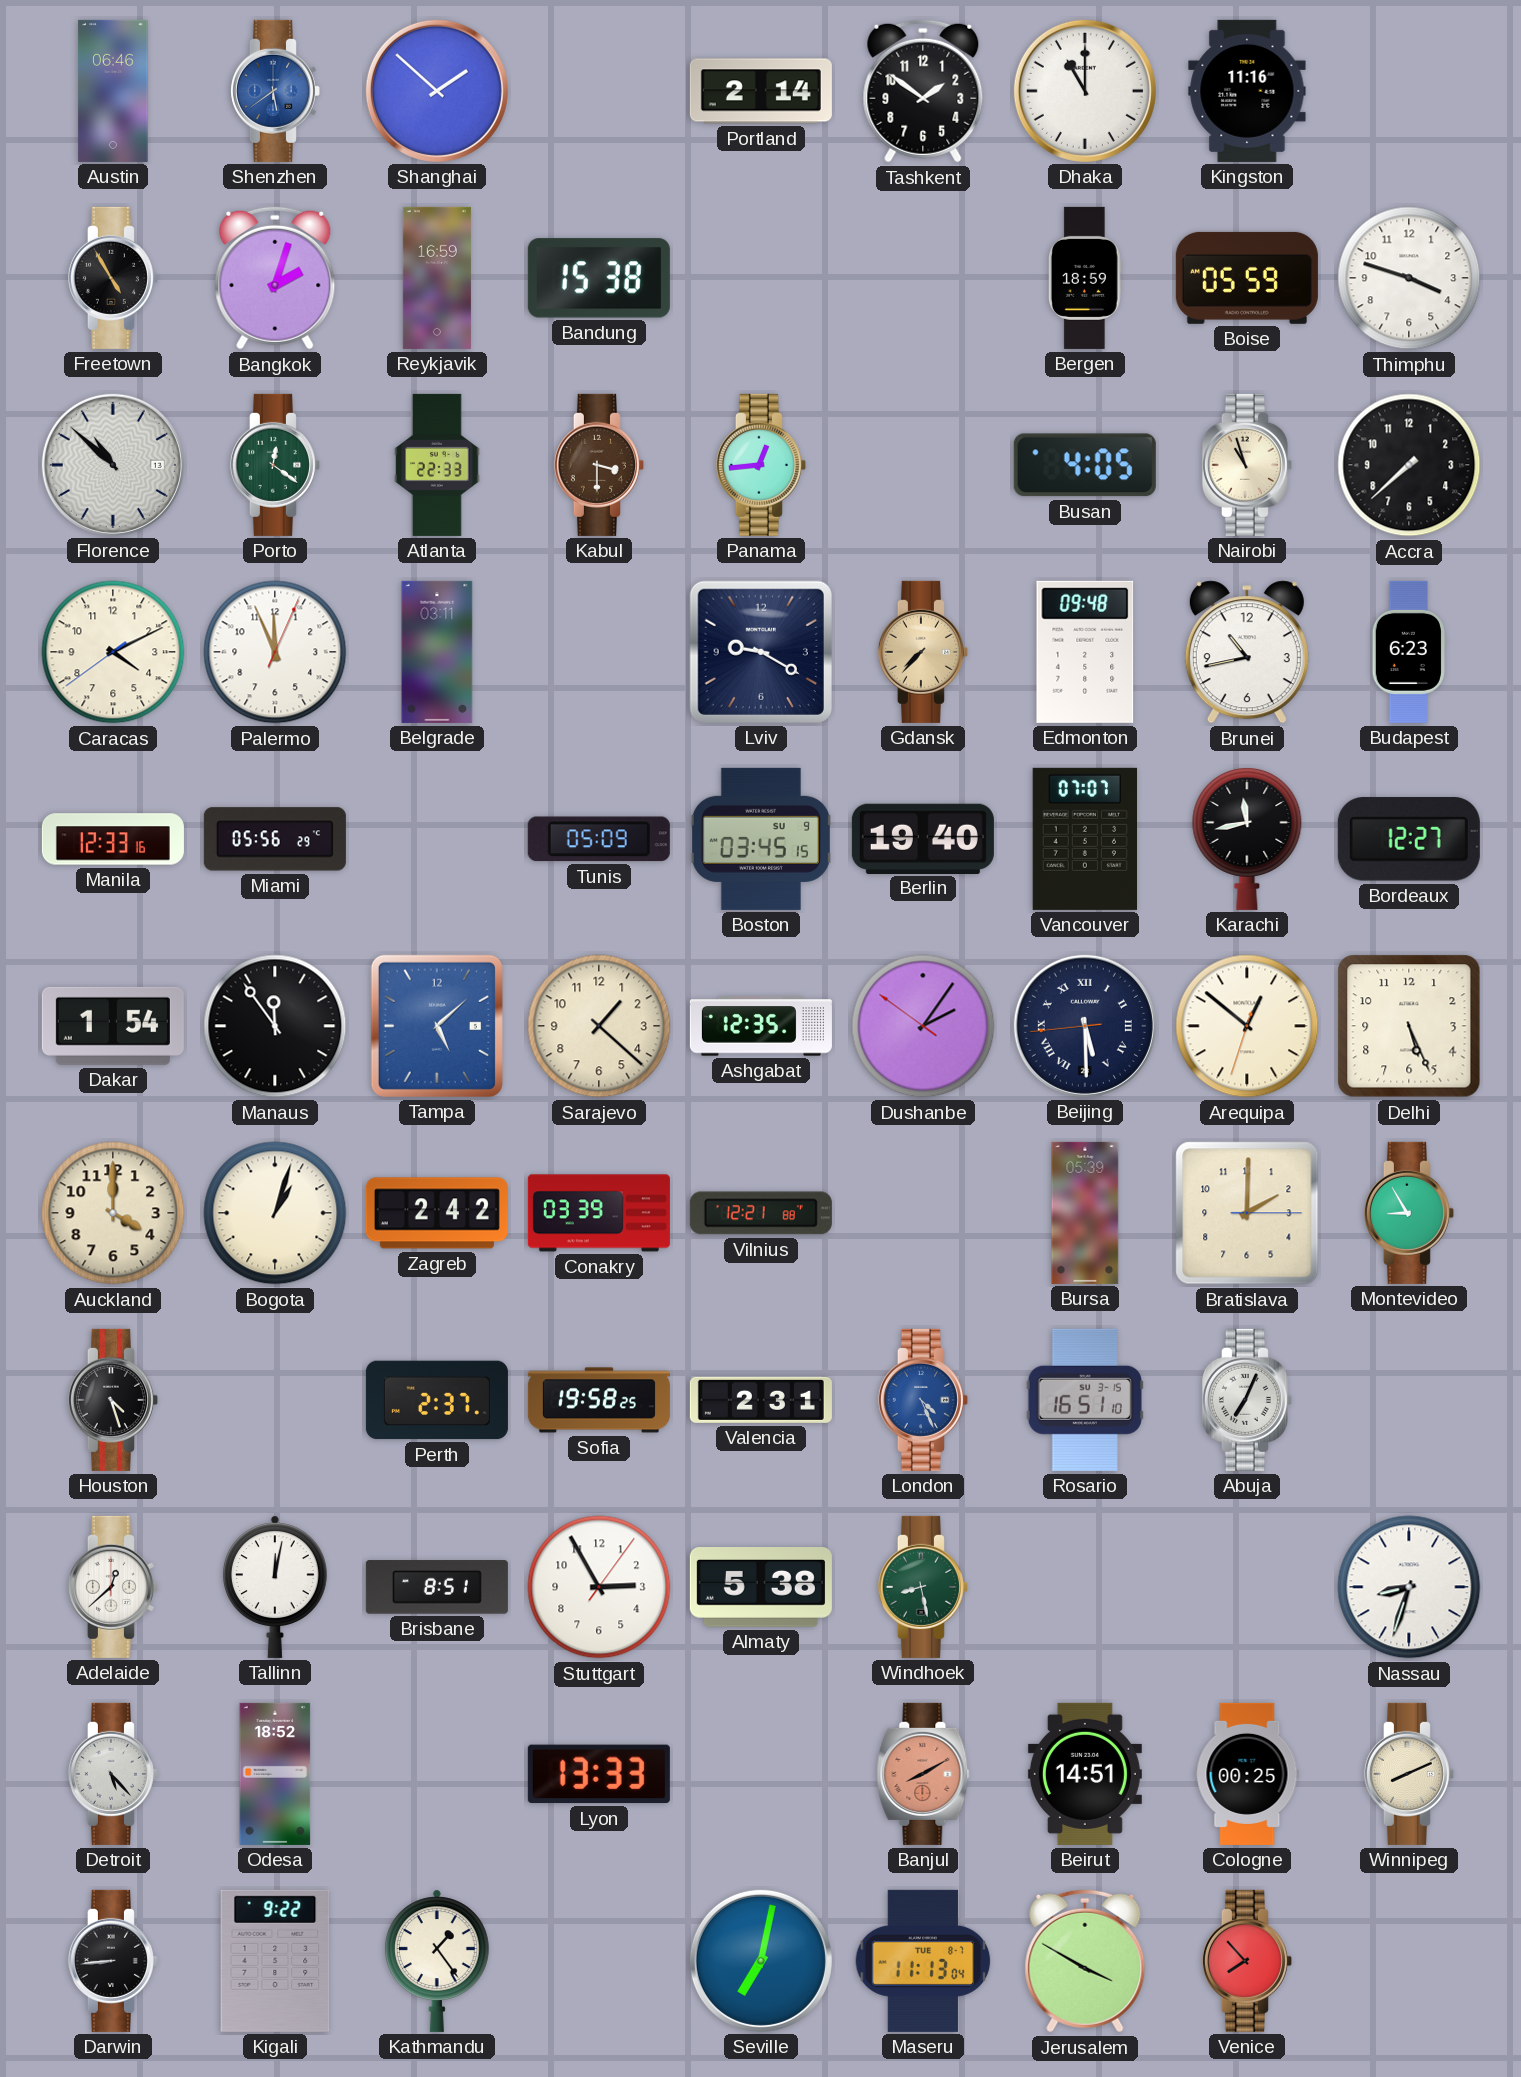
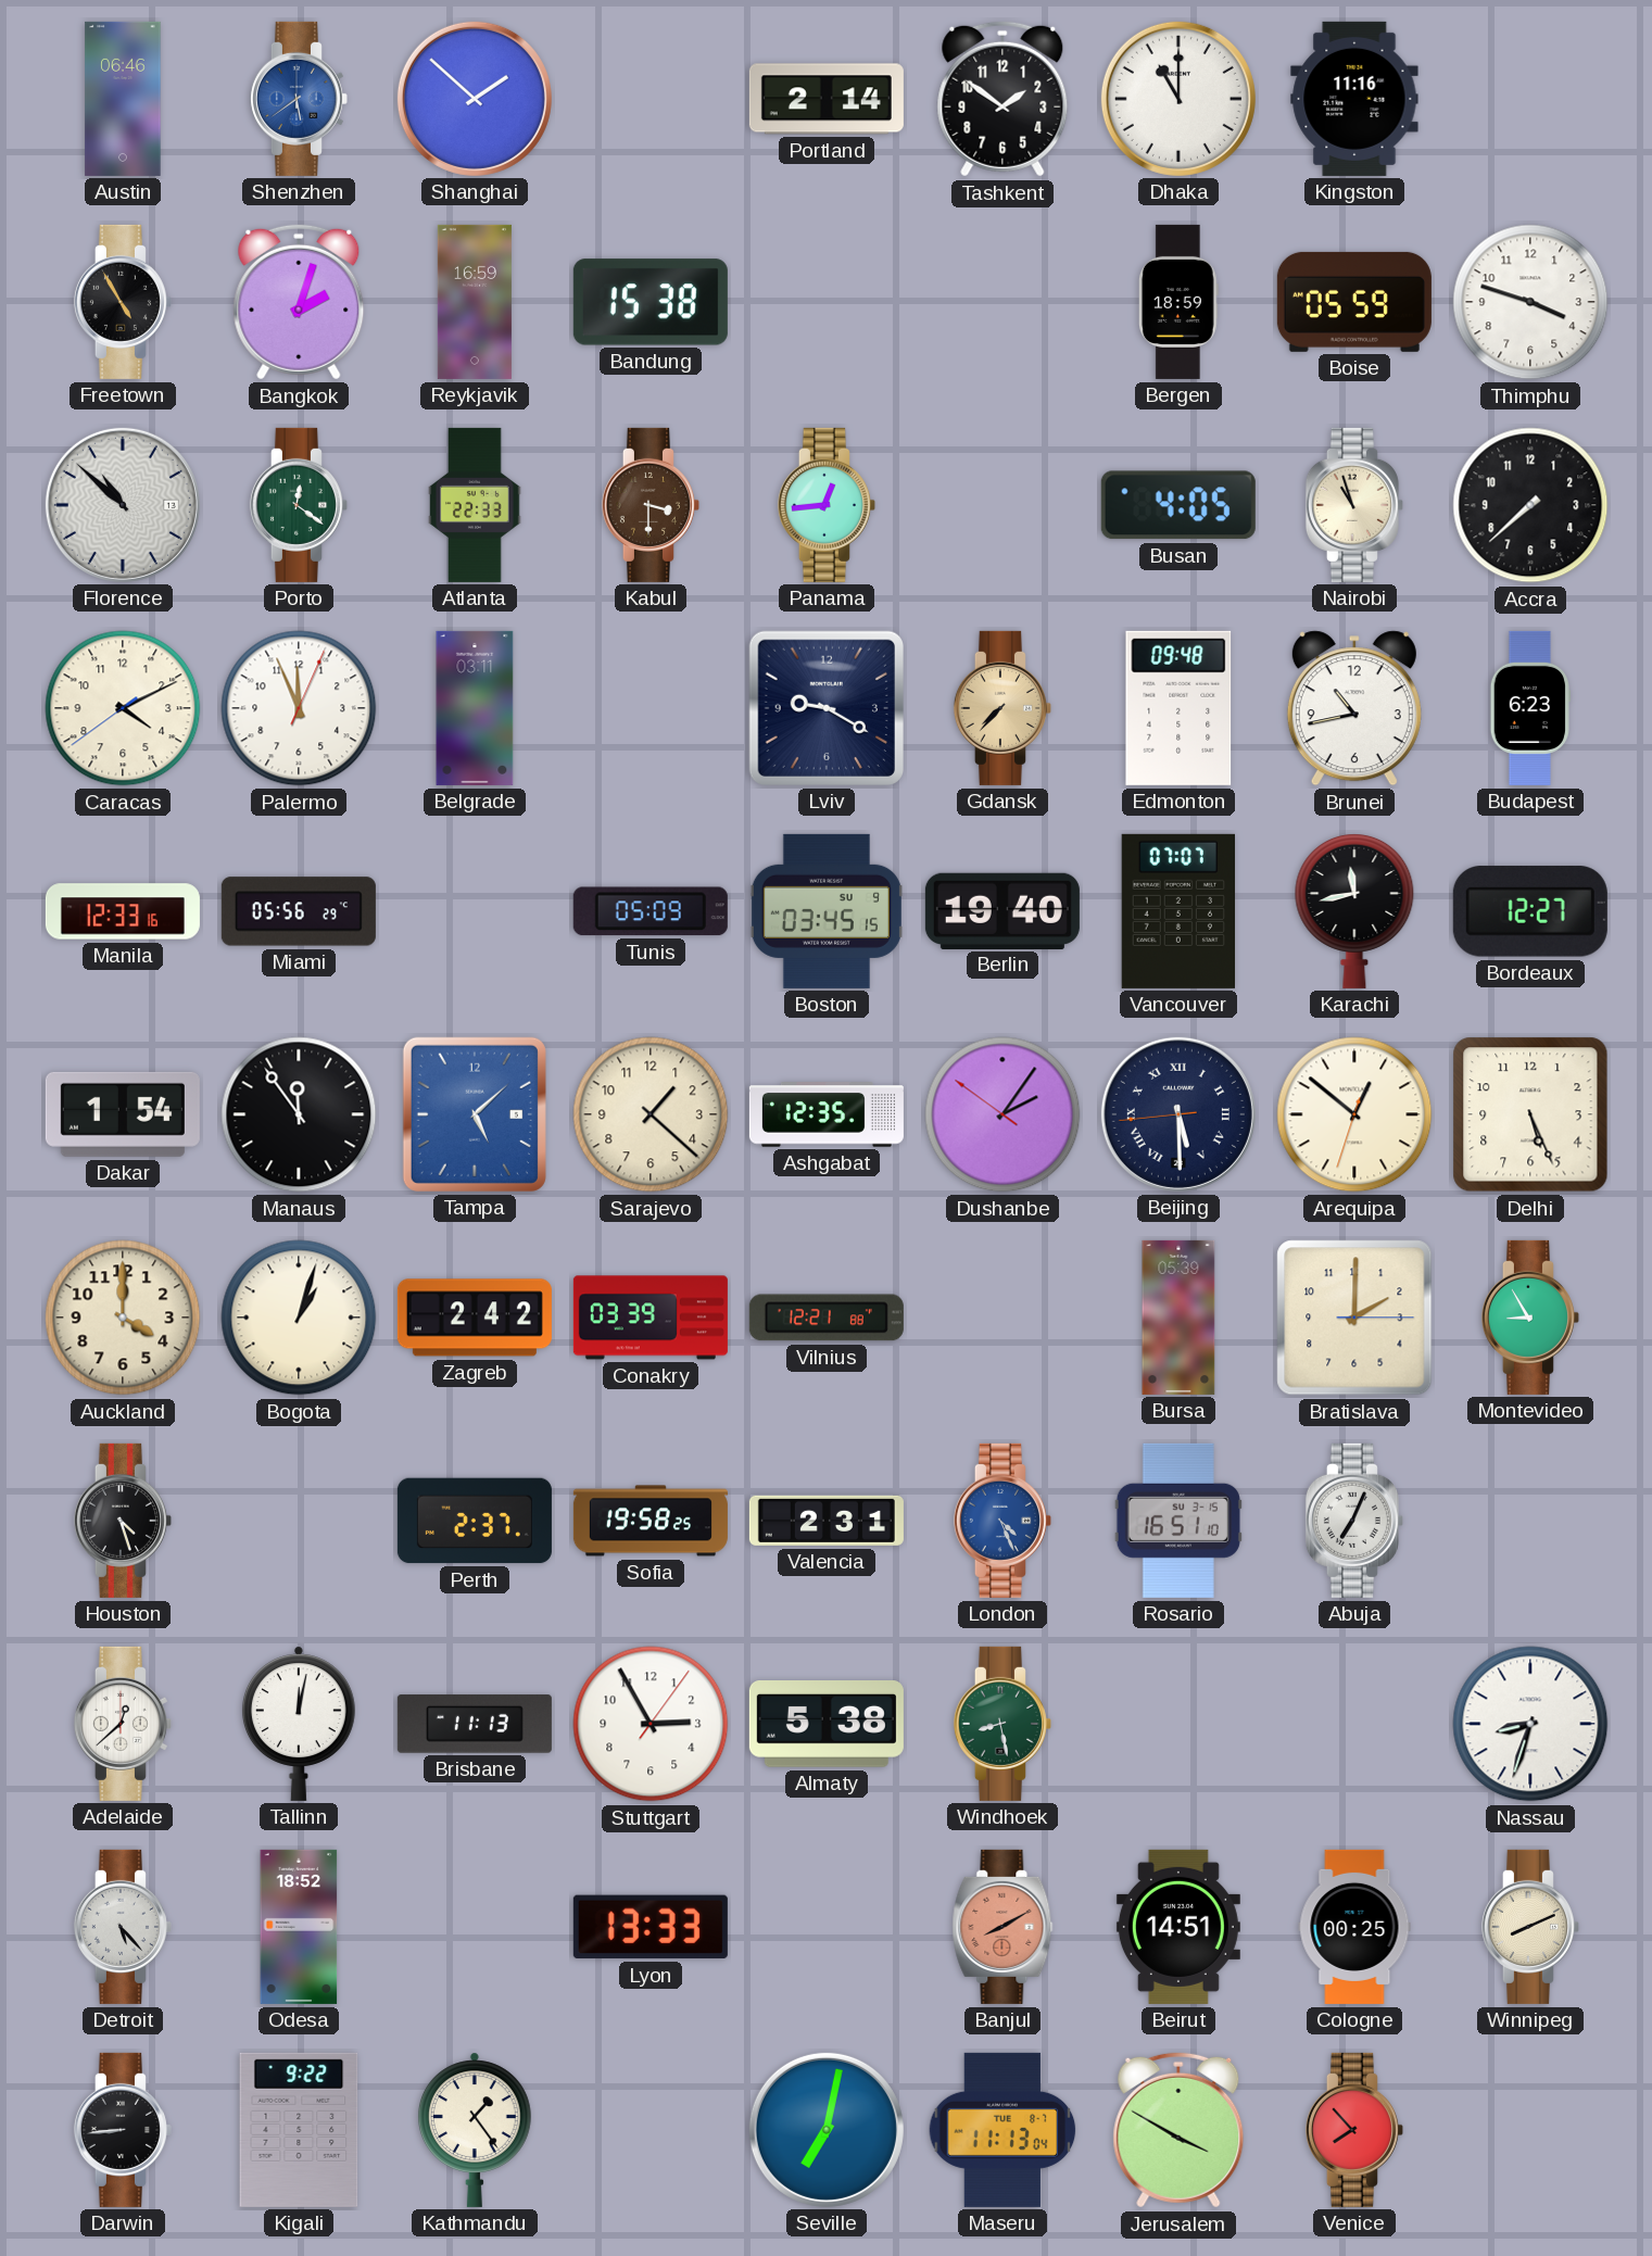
Brisbane: 8:51 -> 11:13
